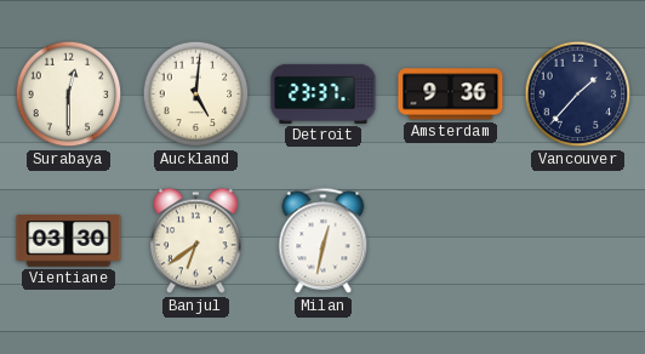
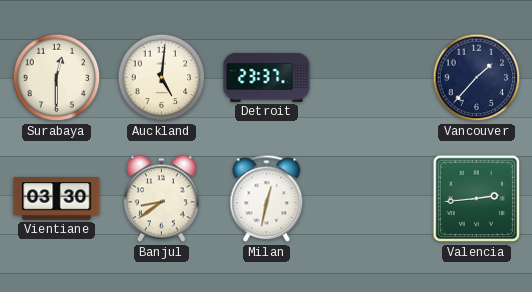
Amsterdam: 9:36 -> none
Banjul: 6:39 -> 8:39
Valencia: none -> 2:44
